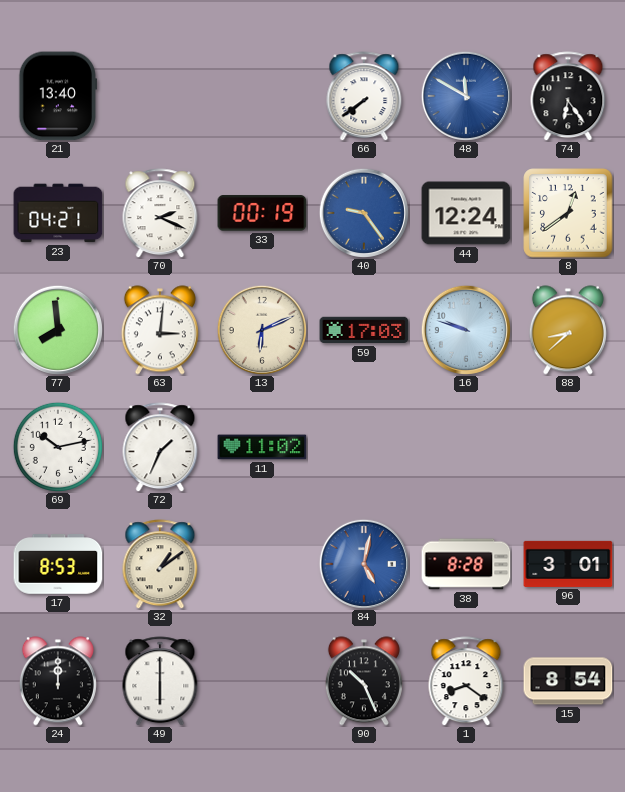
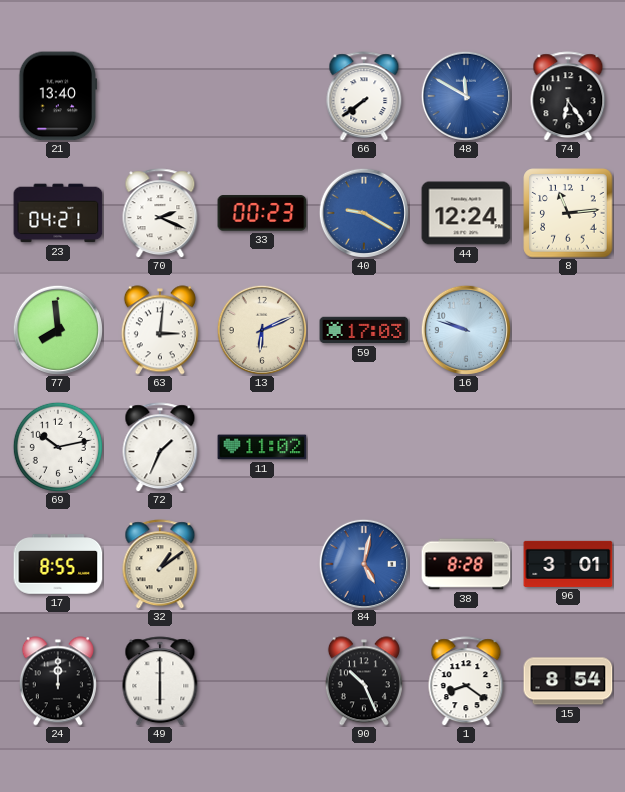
33: 00:19 -> 00:23
40: 9:24 -> 9:20
8: 12:39 -> 11:14
88: 8:38 -> none
17: 8:53 -> 8:55
